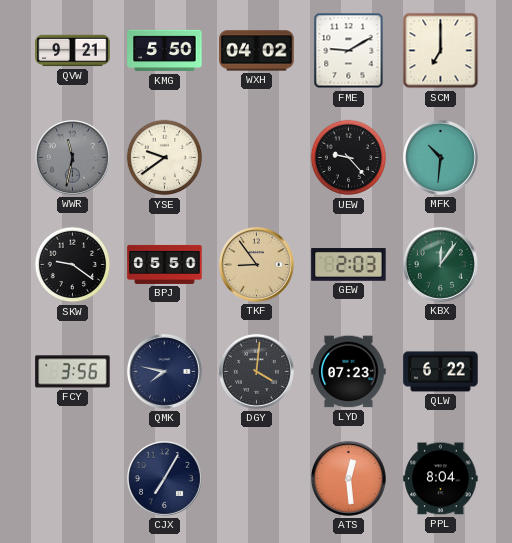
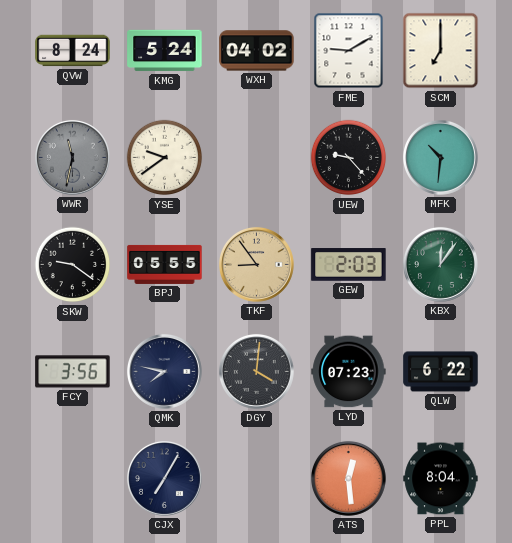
QVW: 9:21 -> 8:24
KMG: 5:50 -> 5:24
BPJ: 05:50 -> 05:55
